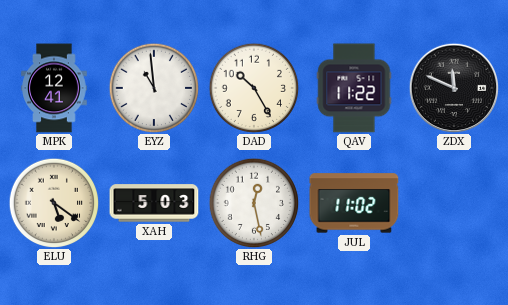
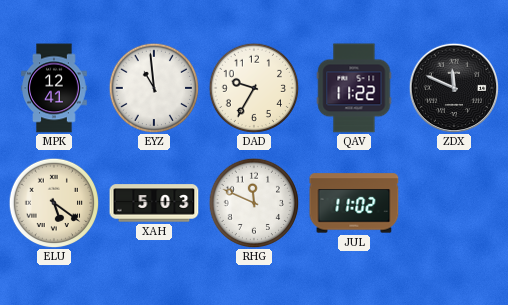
DAD: 10:25 -> 9:35
RHG: 12:28 -> 11:49
